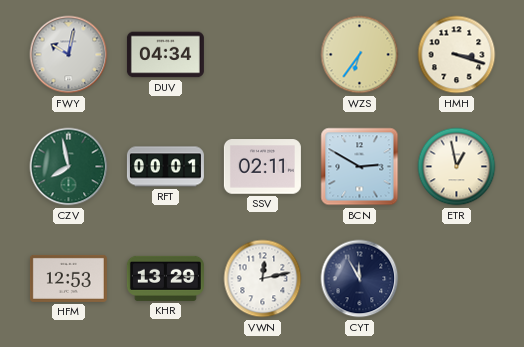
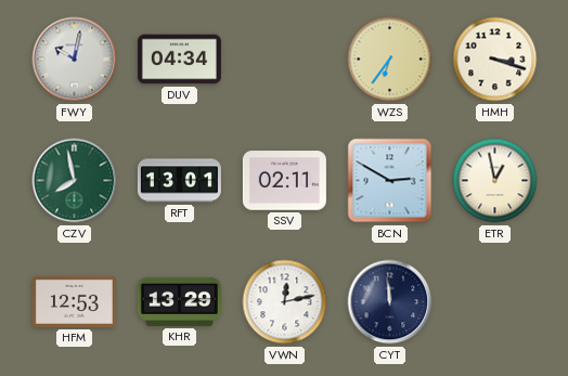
RFT: 00:01 -> 13:01
CYT: 11:55 -> 11:59
